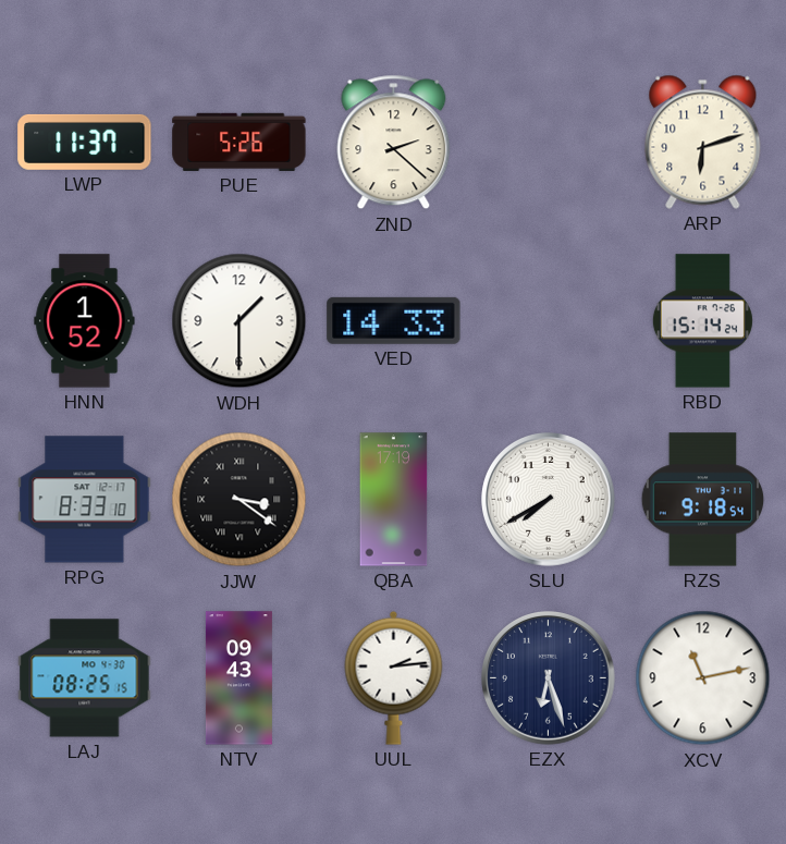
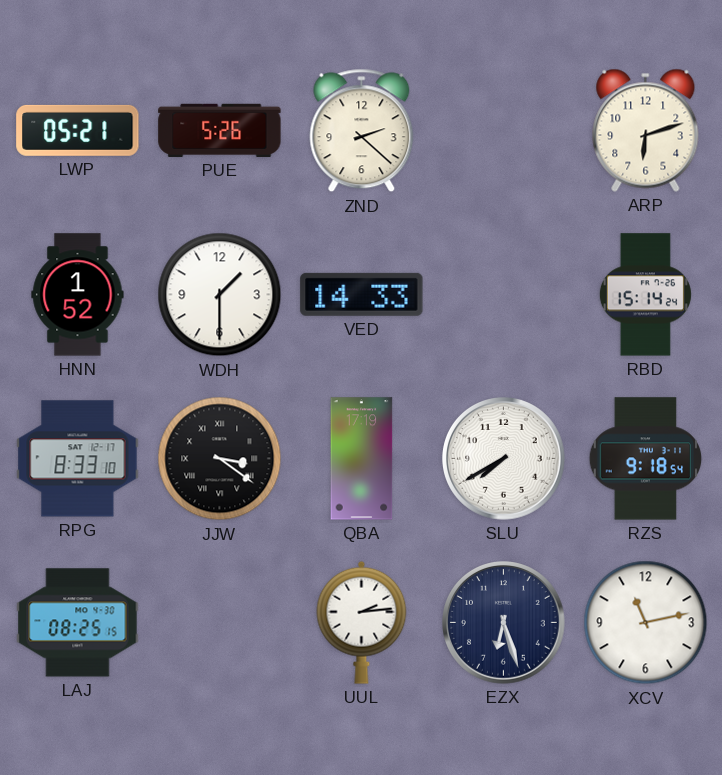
LWP: 11:37 -> 05:21
NTV: 09:43 -> none
